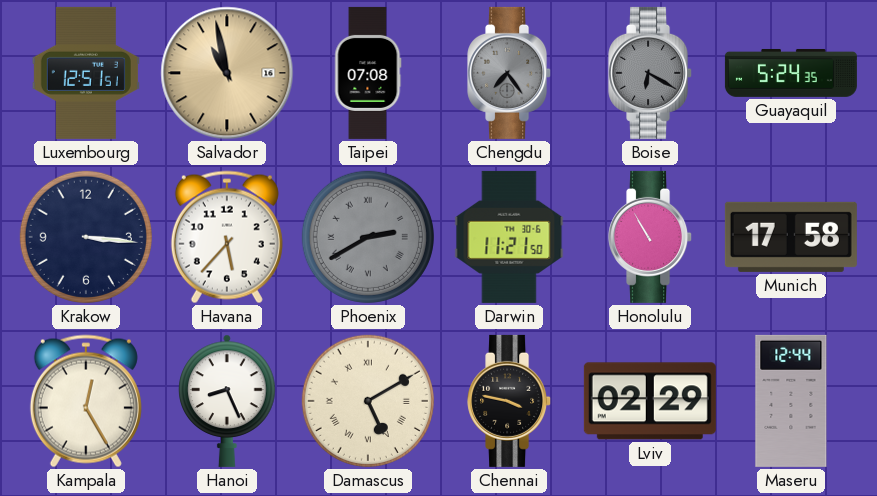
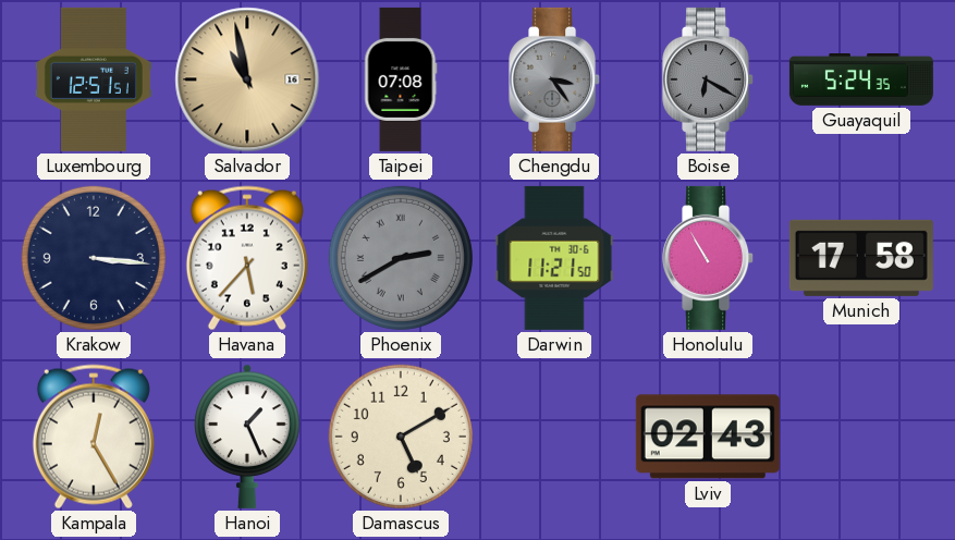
Chengdu: 7:24 -> 3:24
Hanoi: 8:26 -> 1:26
Damascus numerals: Roman -> Arabic
Chennai: 3:47 -> none
Lviv: 02:29 -> 02:43
Maseru: 12:44 -> none
